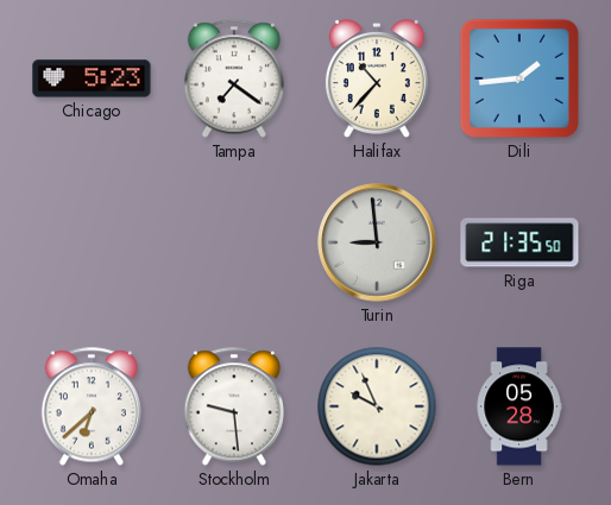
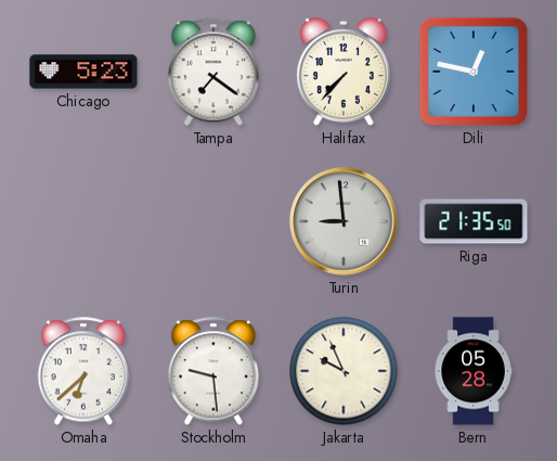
Halifax: 10:37 -> 7:37
Dili: 1:44 -> 12:47
